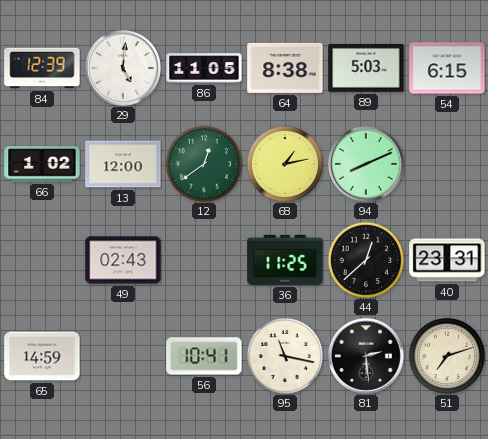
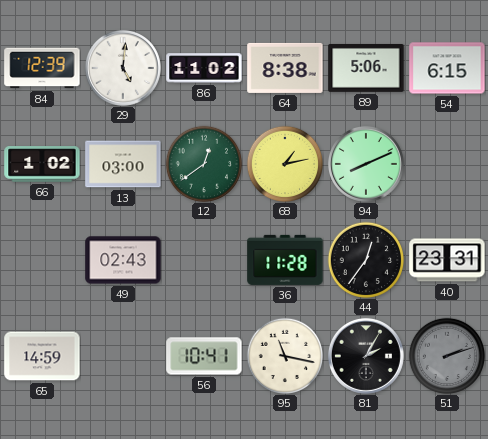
86: 11:05 -> 11:02
89: 5:03 -> 5:06
13: 12:00 -> 03:00
36: 11:25 -> 11:28
44: 12:38 -> 12:36
81: 2:29 -> 2:05
51: 7:12 -> 2:12
51 dial: cream -> grey
